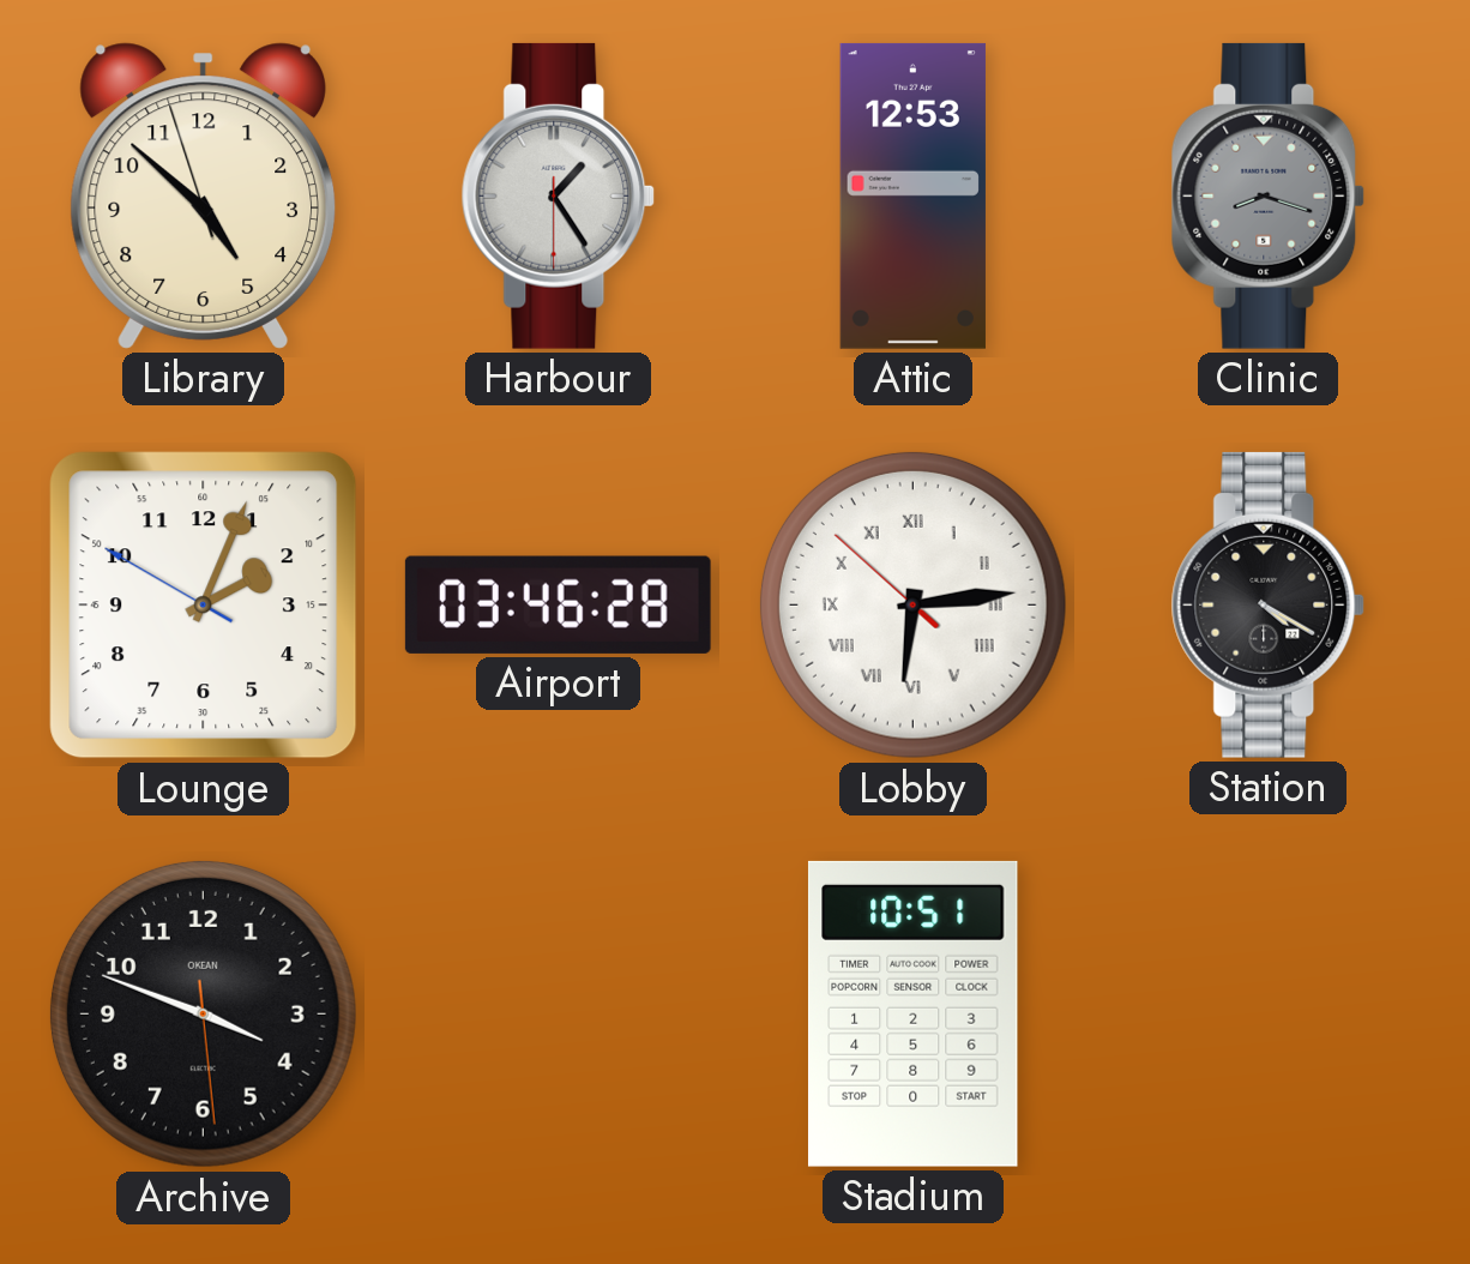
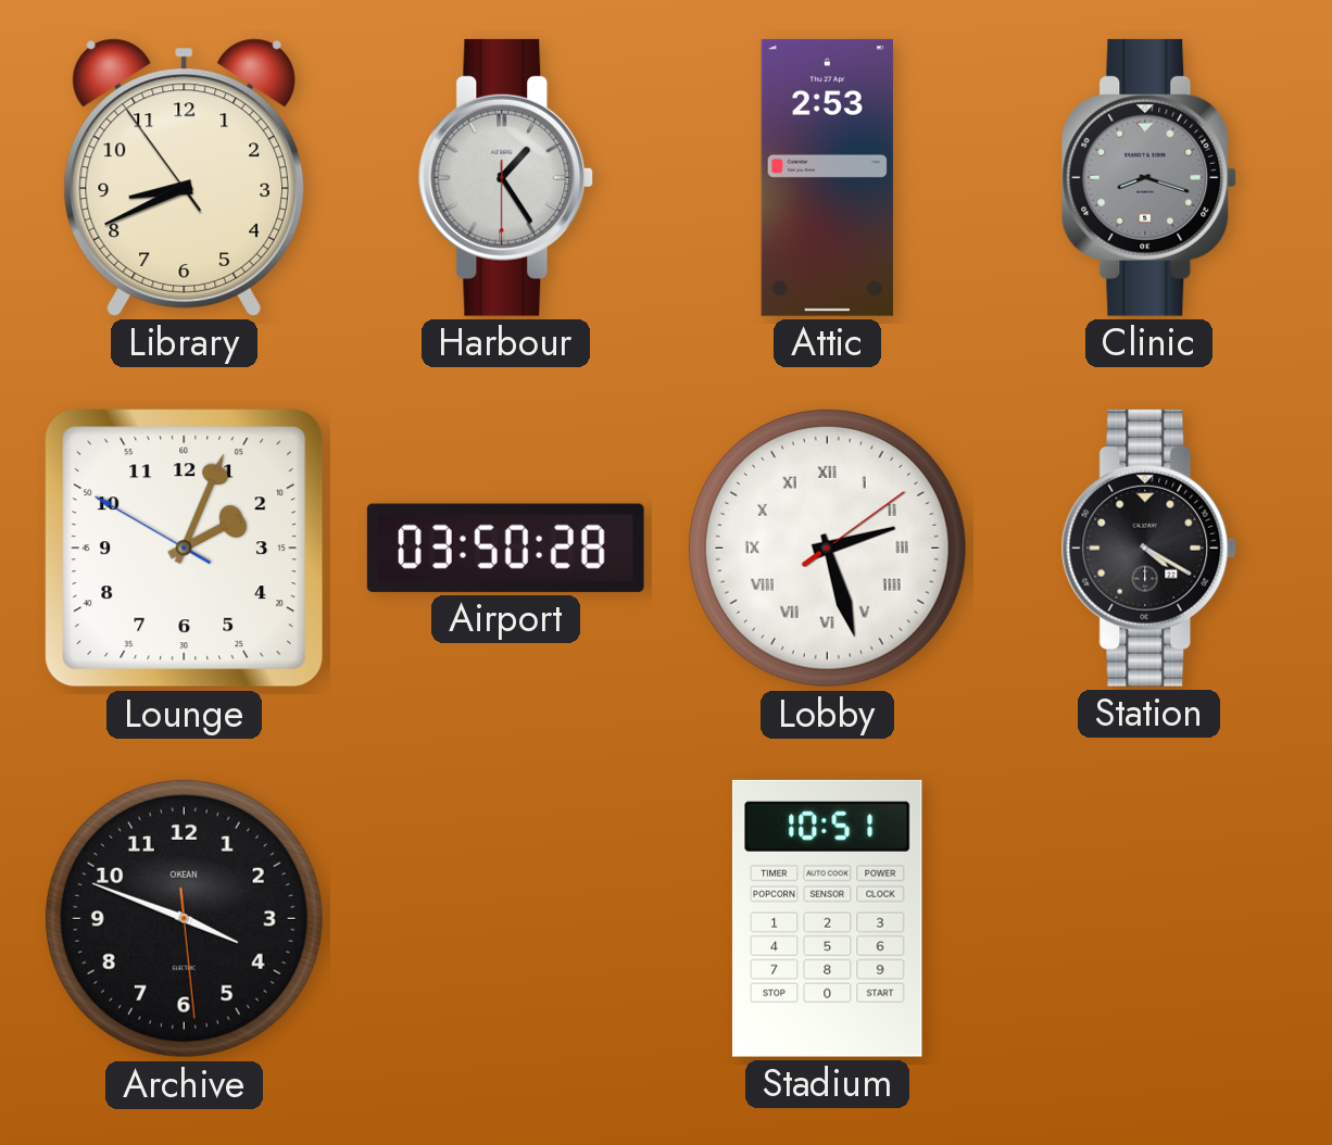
Library: 4:51 -> 8:40
Attic: 12:53 -> 2:53
Airport: 03:46 -> 03:50
Lobby: 6:13 -> 2:27
